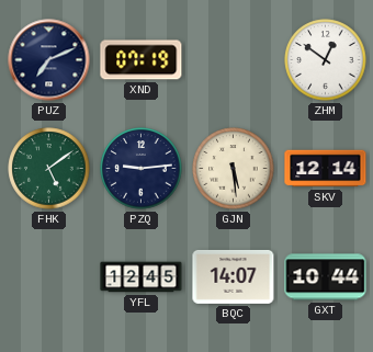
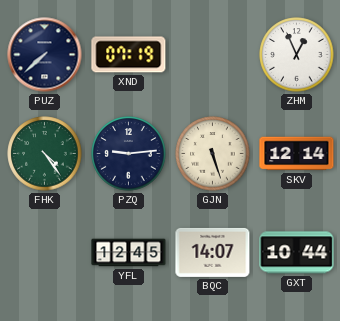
PUZ: 7:11 -> 7:38
ZHM: 12:51 -> 12:56
FHK: 5:09 -> 4:24
GJN: 5:29 -> 5:27
